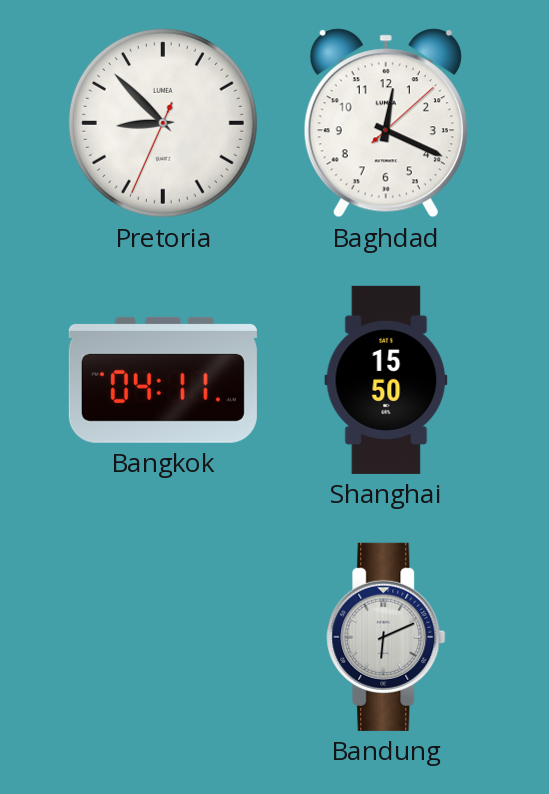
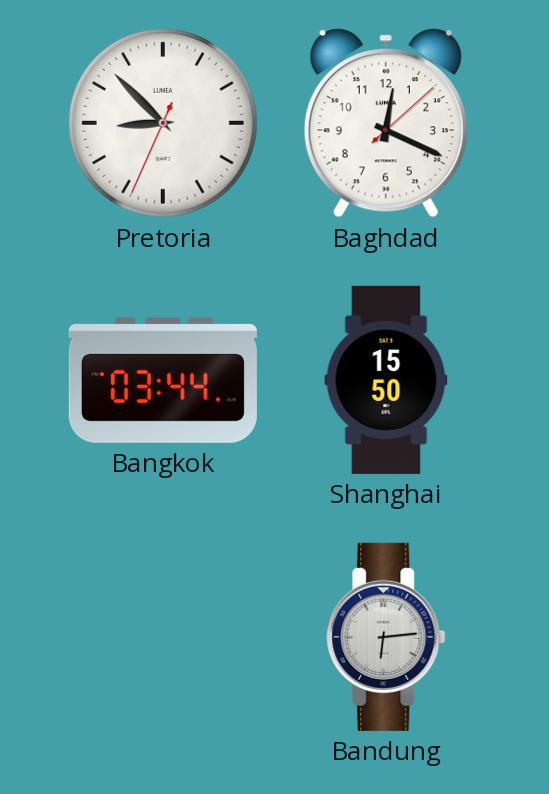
Bangkok: 04:11 -> 03:44
Bandung: 6:11 -> 6:14
